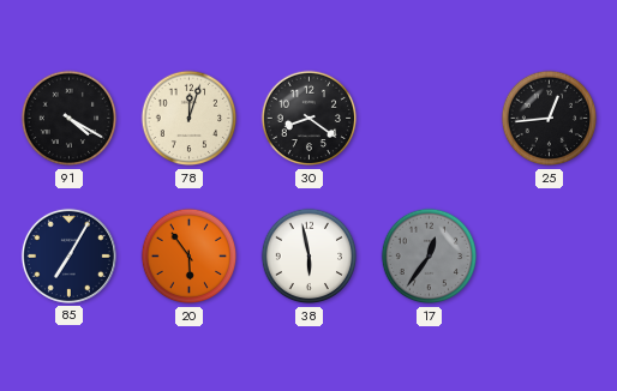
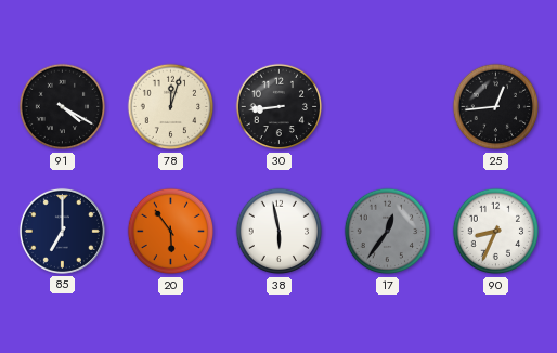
30: 8:21 -> 8:44
85: 7:05 -> 7:00
90: none -> 8:34
